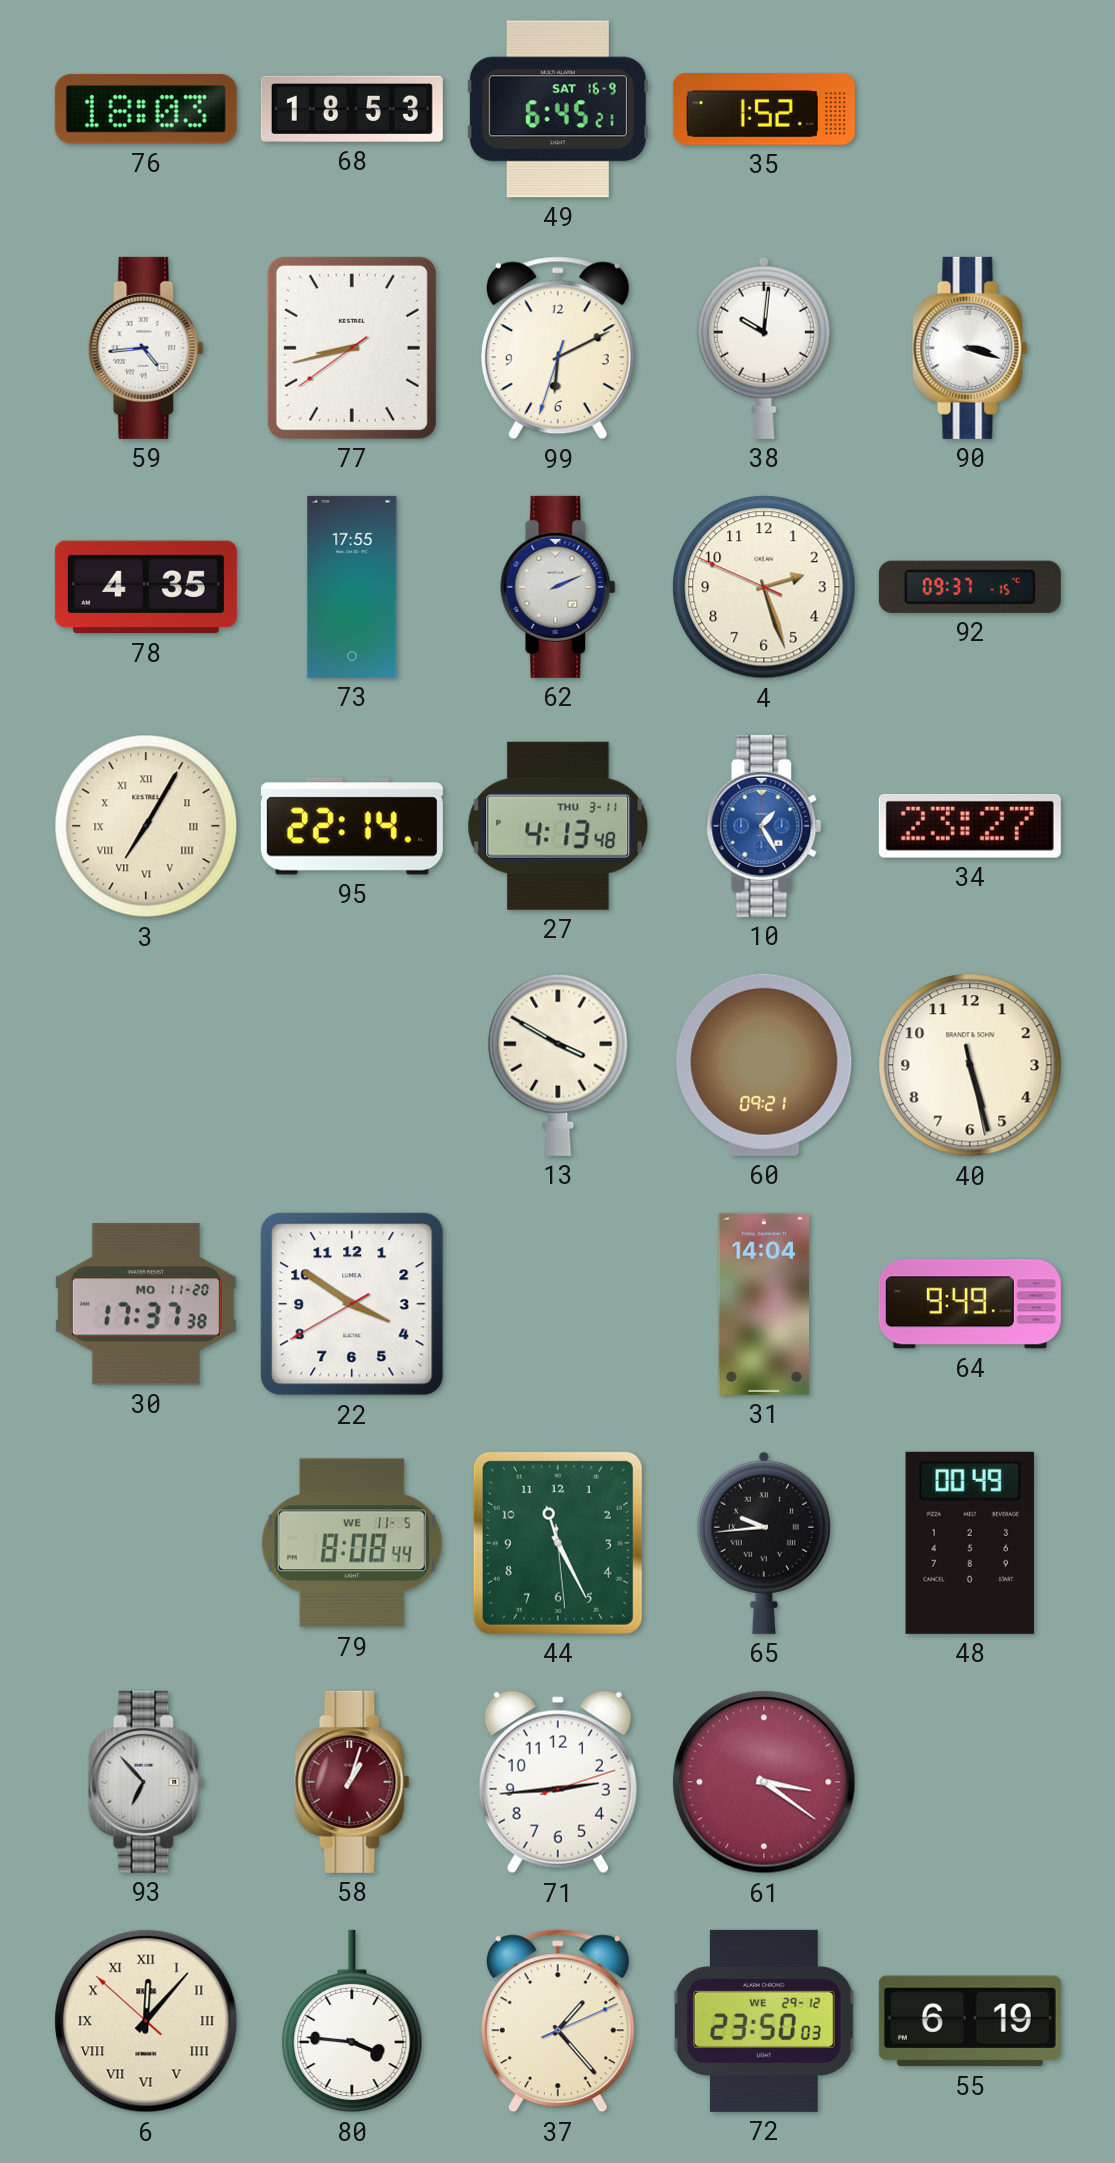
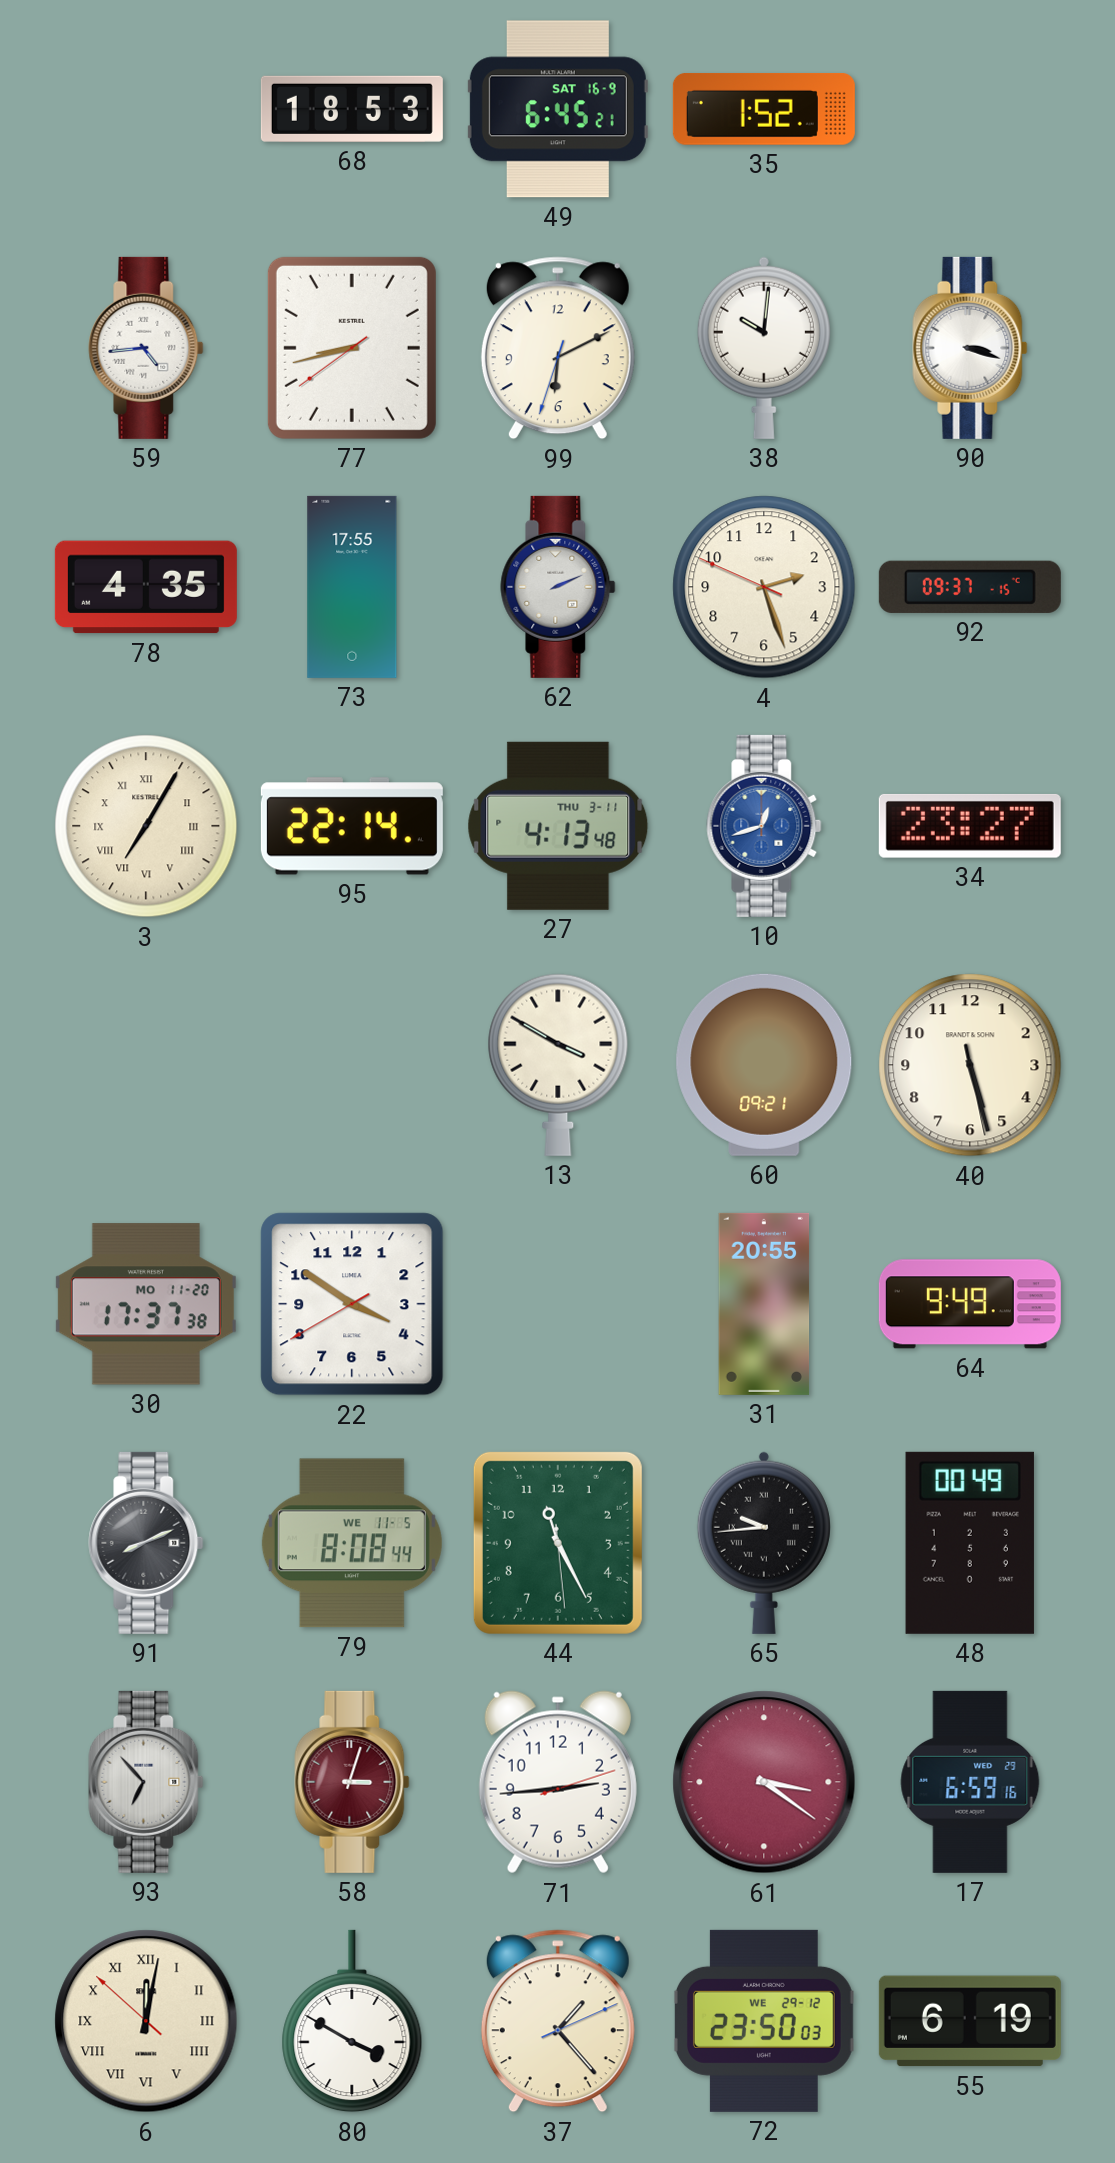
76: 18:03 -> none
10: 1:25 -> 12:42
31: 14:04 -> 20:55
91: none -> 8:11
58: 1:03 -> 3:03
17: none -> 6:59
6: 12:06 -> 12:01
80: 3:46 -> 3:50
